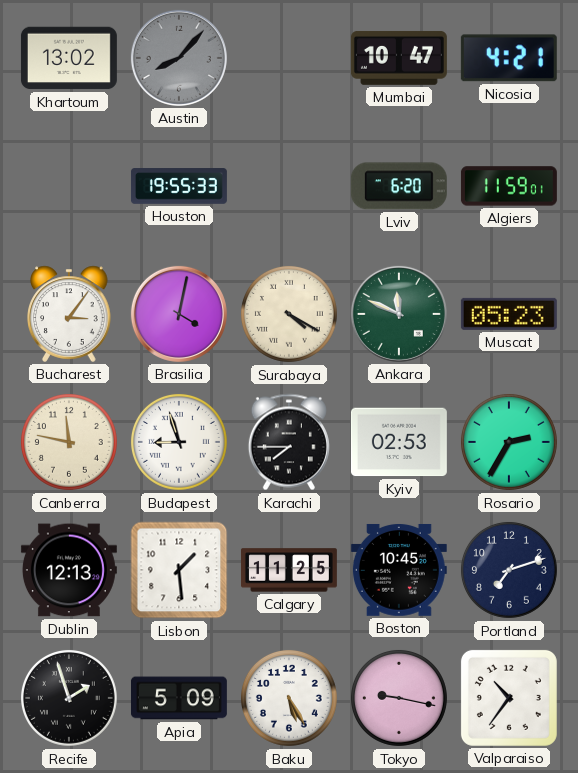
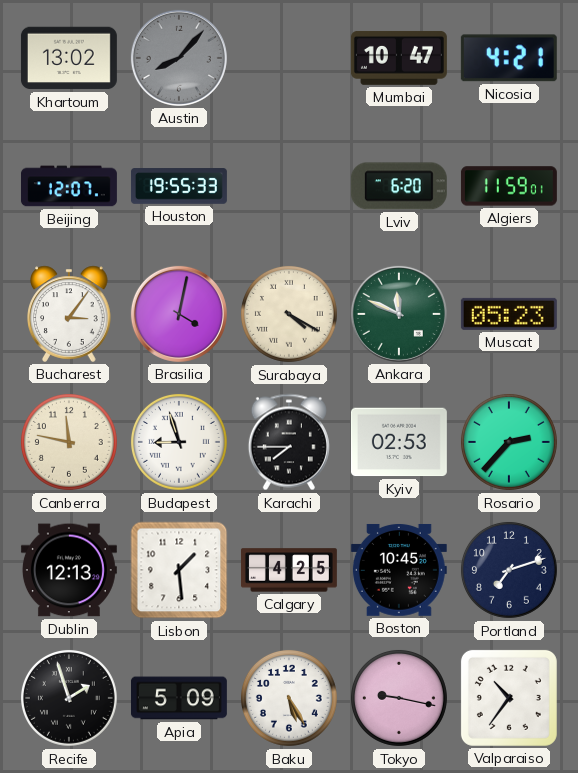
Beijing: none -> 12:07
Rosario: 2:35 -> 2:37
Calgary: 11:25 -> 4:25
